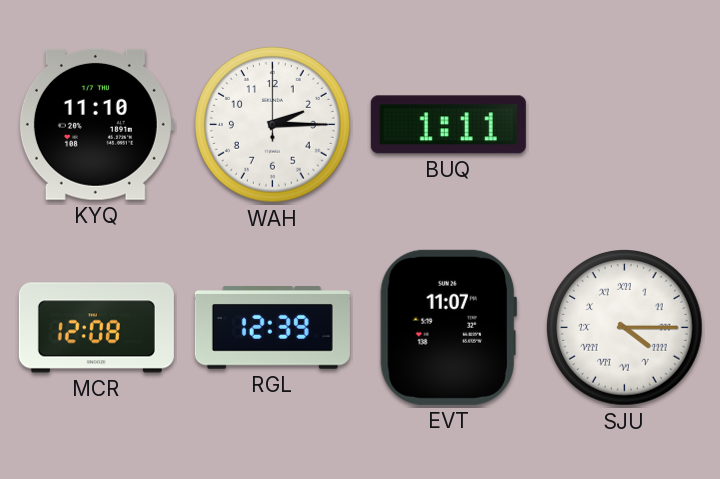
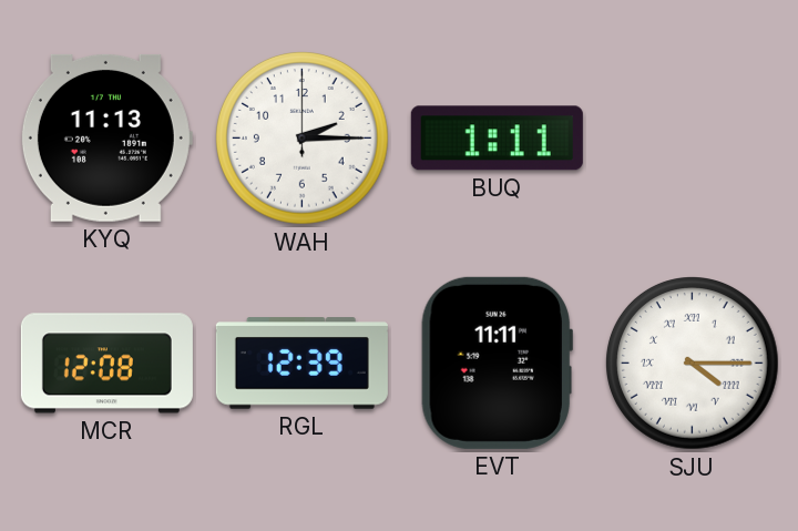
KYQ: 11:10 -> 11:13
EVT: 11:07 -> 11:11
